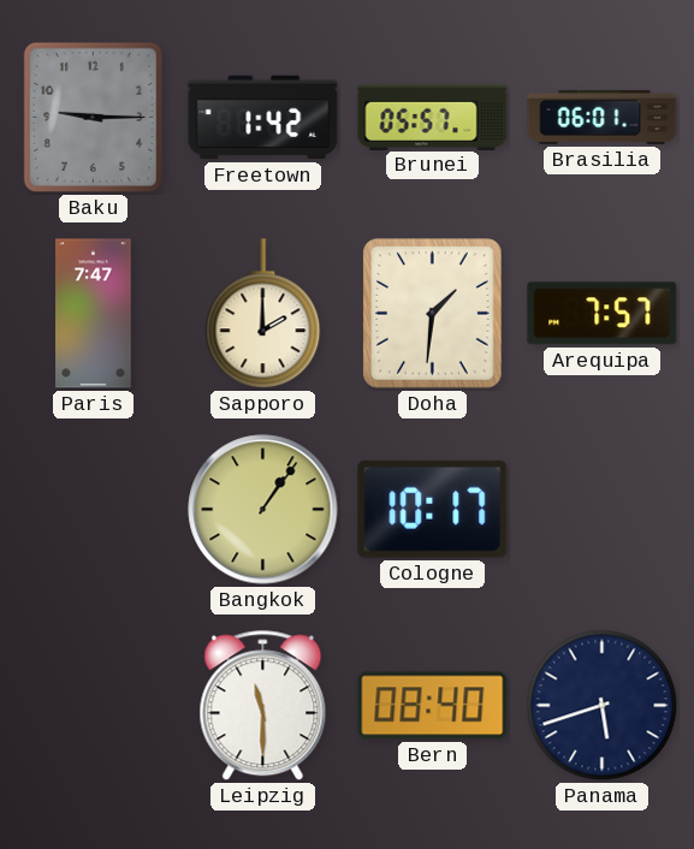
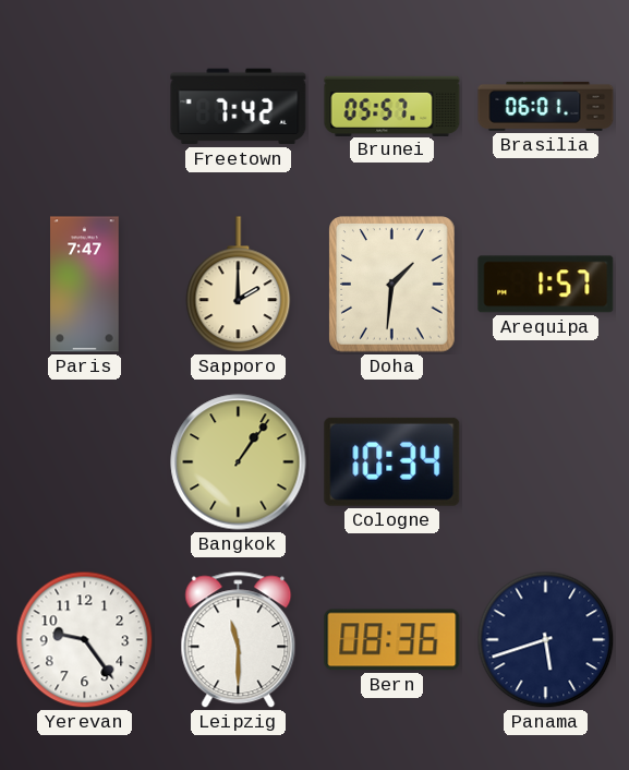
Baku: 9:15 -> none
Freetown: 1:42 -> 7:42
Arequipa: 7:57 -> 1:57
Cologne: 10:17 -> 10:34
Yerevan: none -> 9:24
Bern: 08:40 -> 08:36
